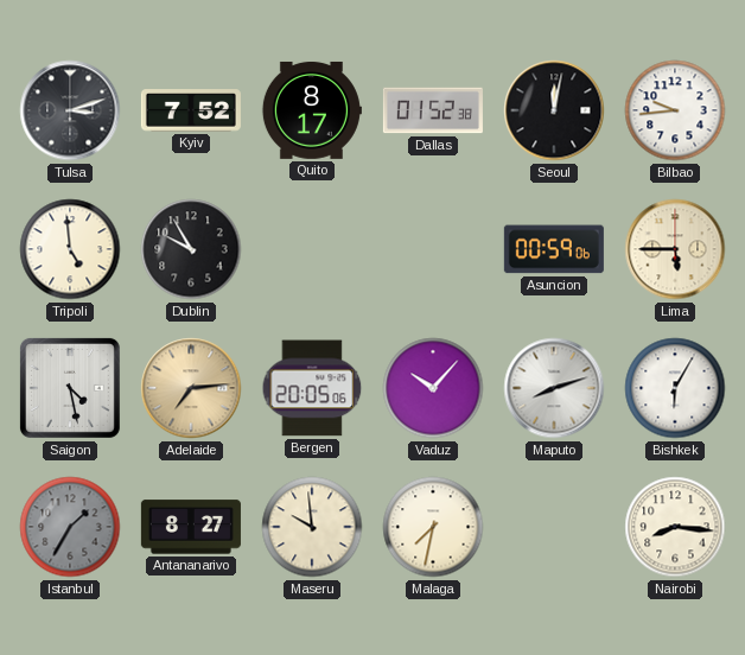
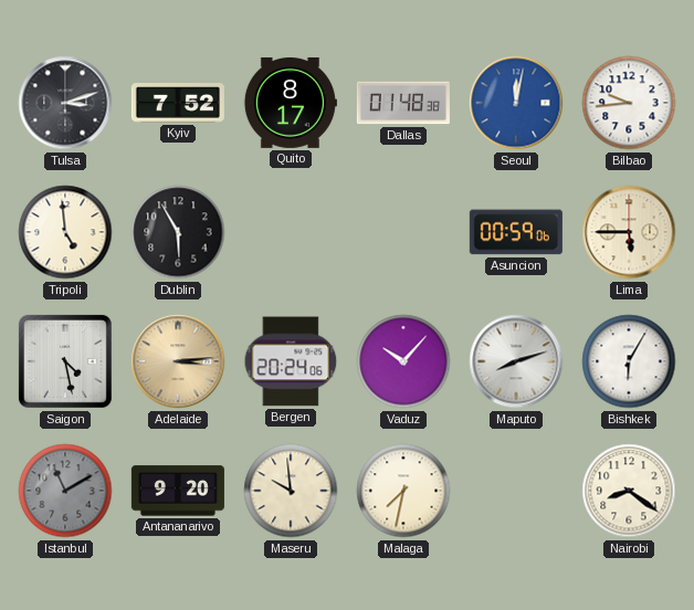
Dallas: 01:52 -> 01:48
Seoul dial: black -> blue
Dublin: 9:55 -> 5:55
Adelaide: 7:14 -> 3:14
Bergen: 20:05 -> 20:24
Istanbul: 1:35 -> 11:10
Antananarivo: 8:27 -> 9:20
Nairobi: 8:16 -> 8:21
